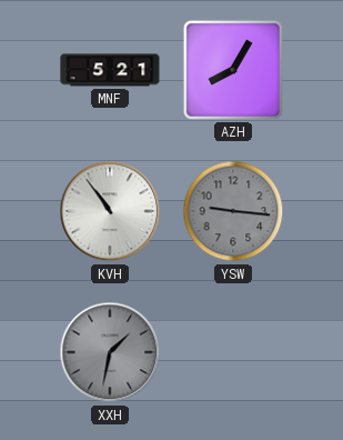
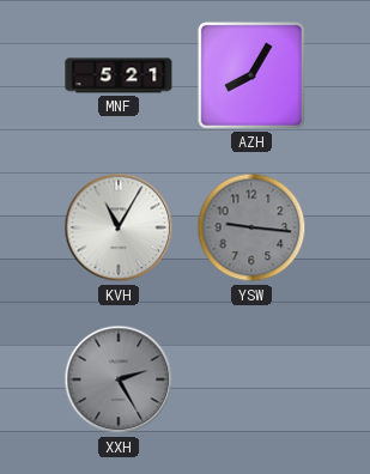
KVH: 10:54 -> 11:05
XXH: 1:32 -> 2:25
